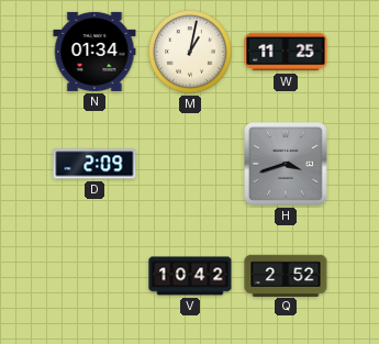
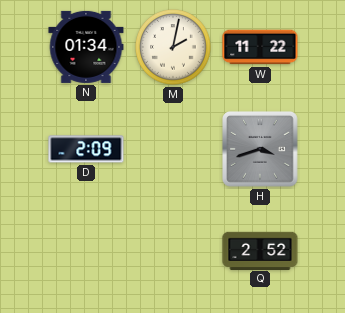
M: 1:02 -> 2:02
W: 11:25 -> 11:22
V: 10:42 -> none
